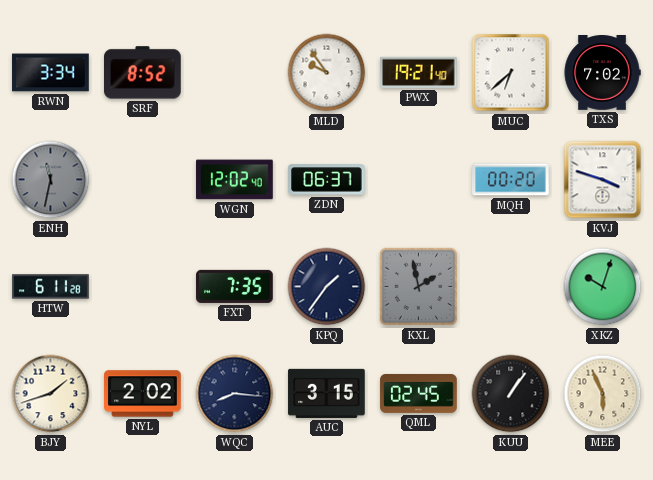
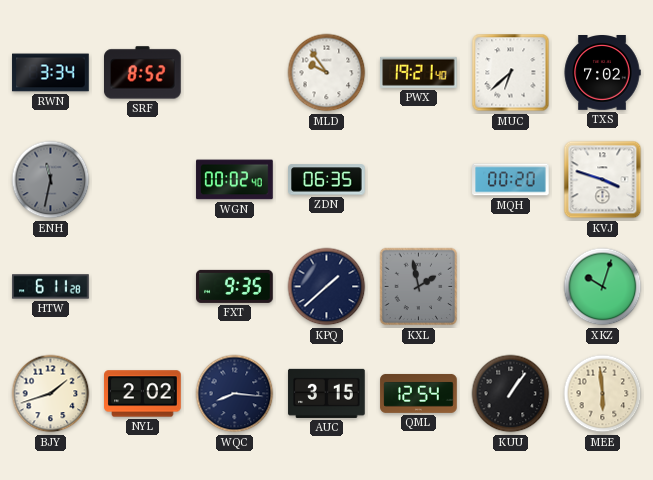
WGN: 12:02 -> 00:02
ZDN: 06:37 -> 06:35
FXT: 7:35 -> 9:35
KPQ: 1:36 -> 1:38
QML: 02:45 -> 12:54
MEE: 5:56 -> 5:59
